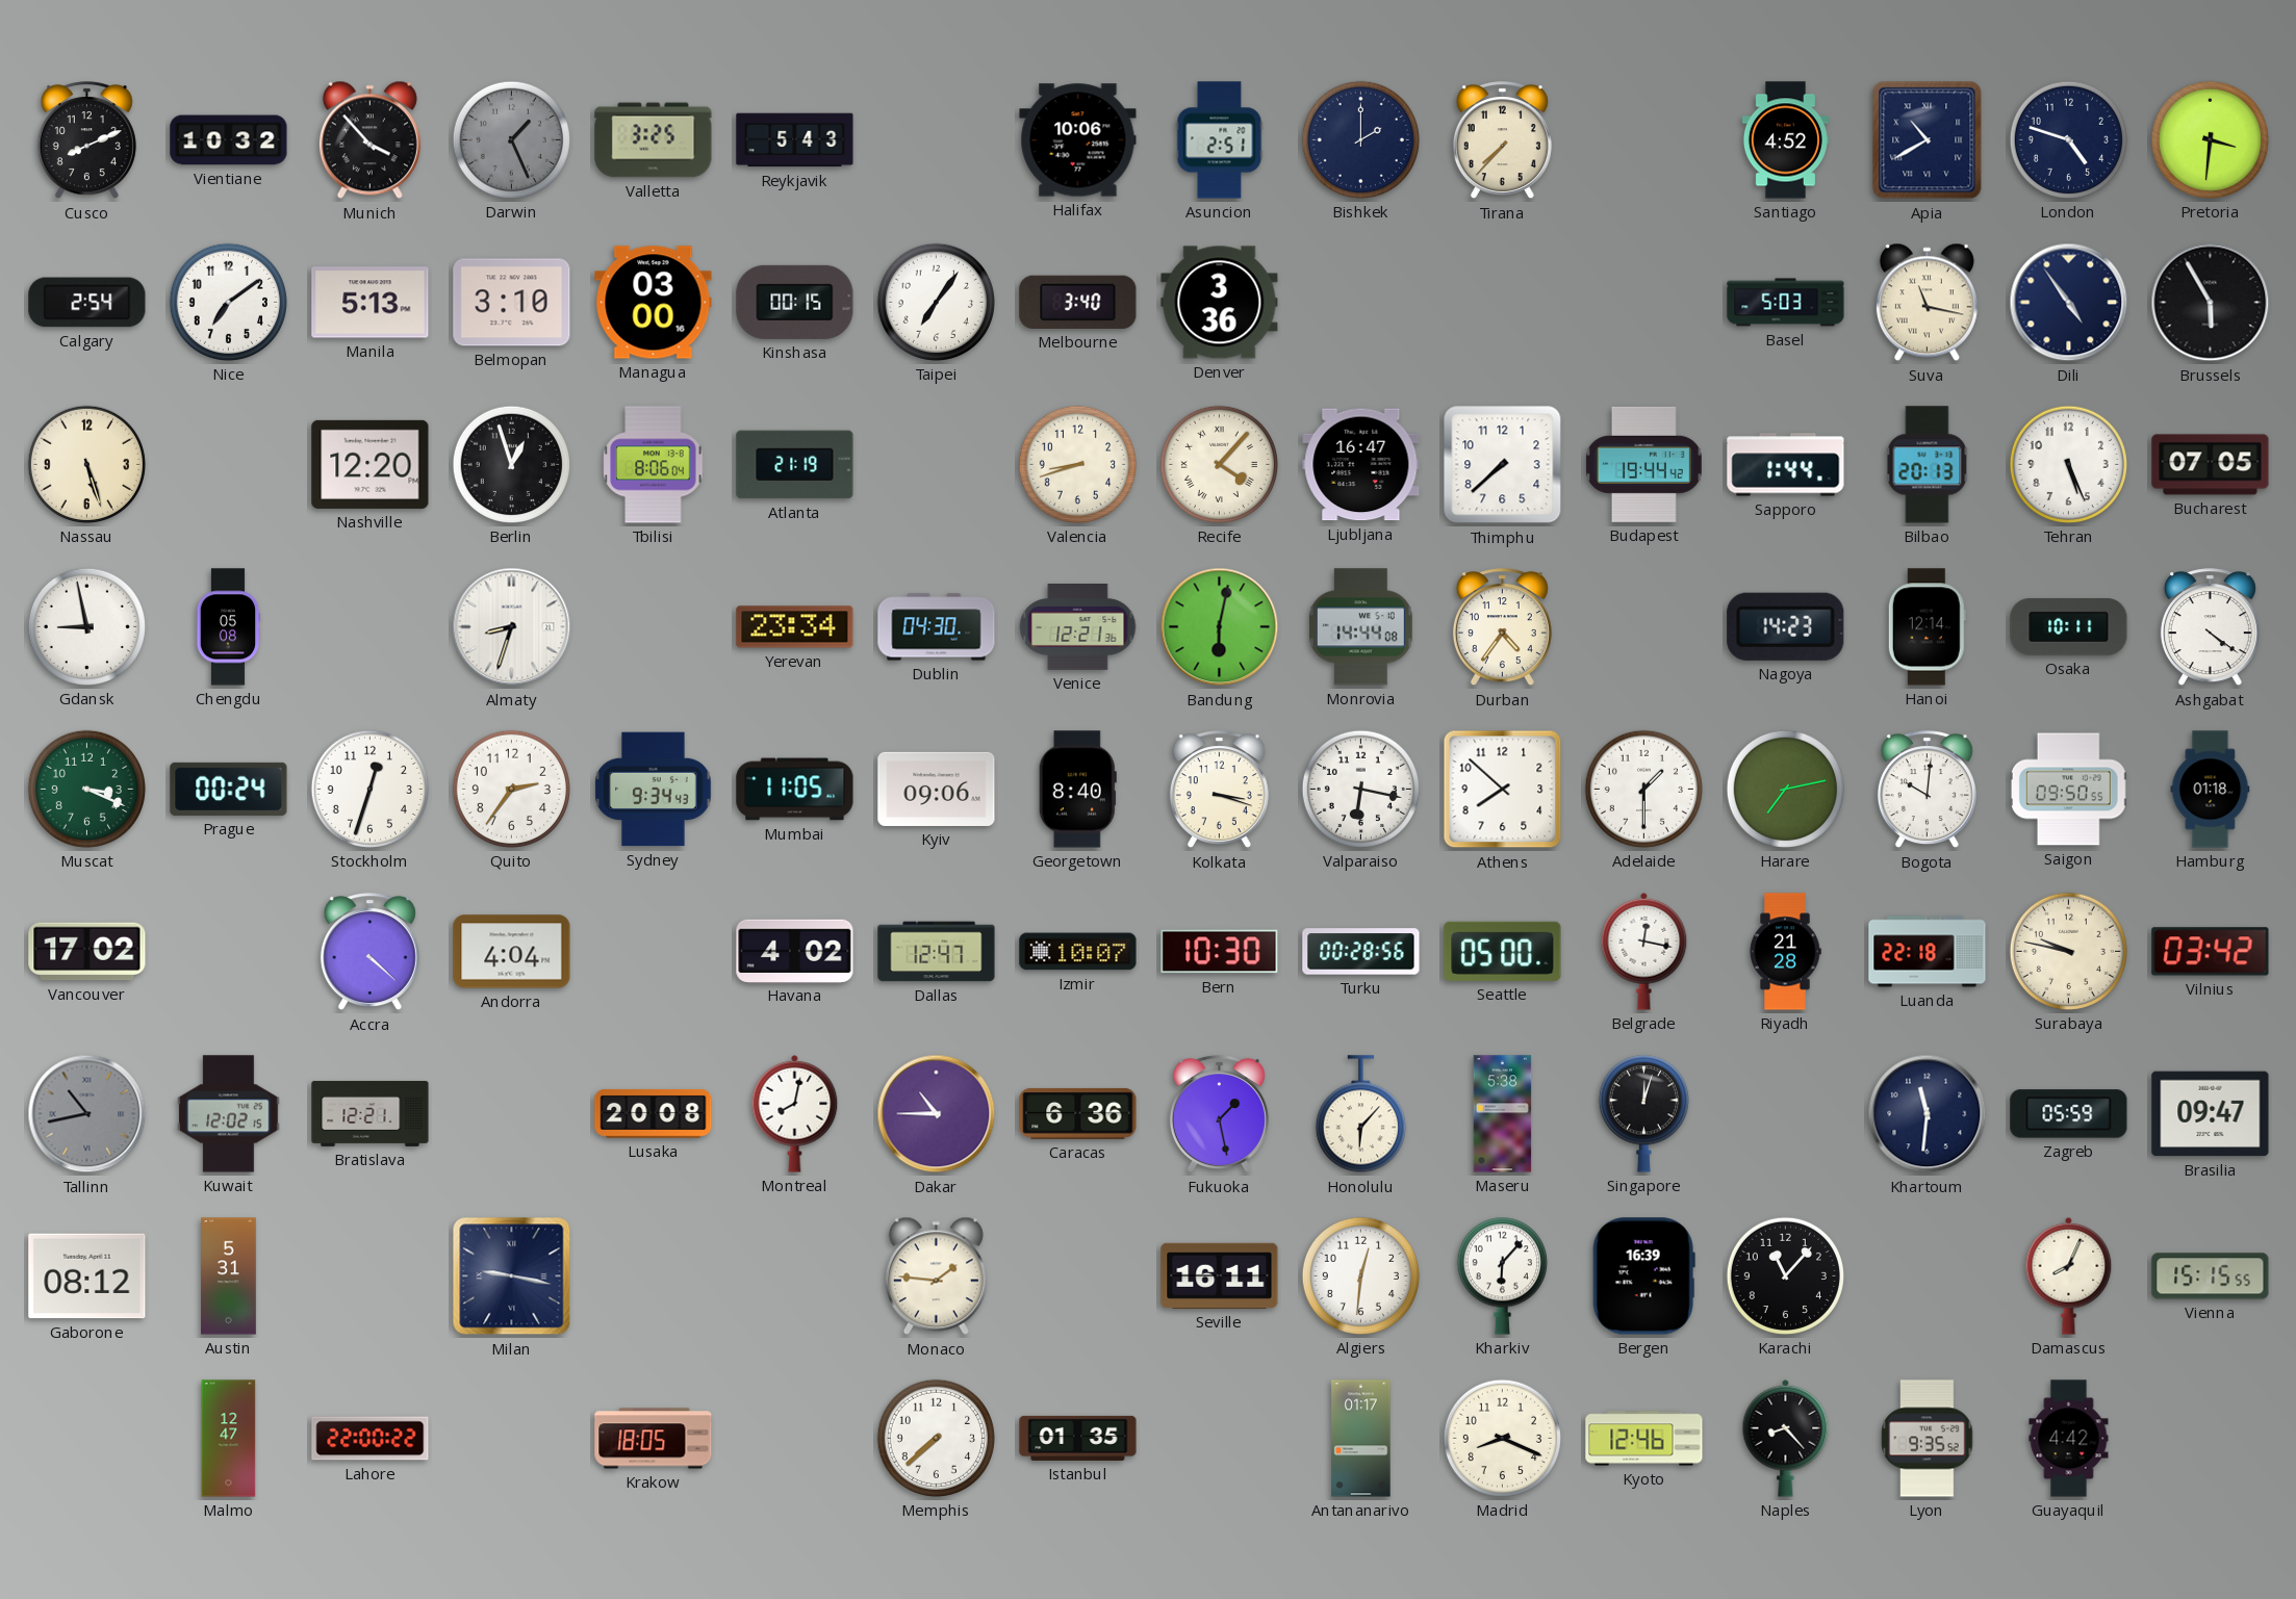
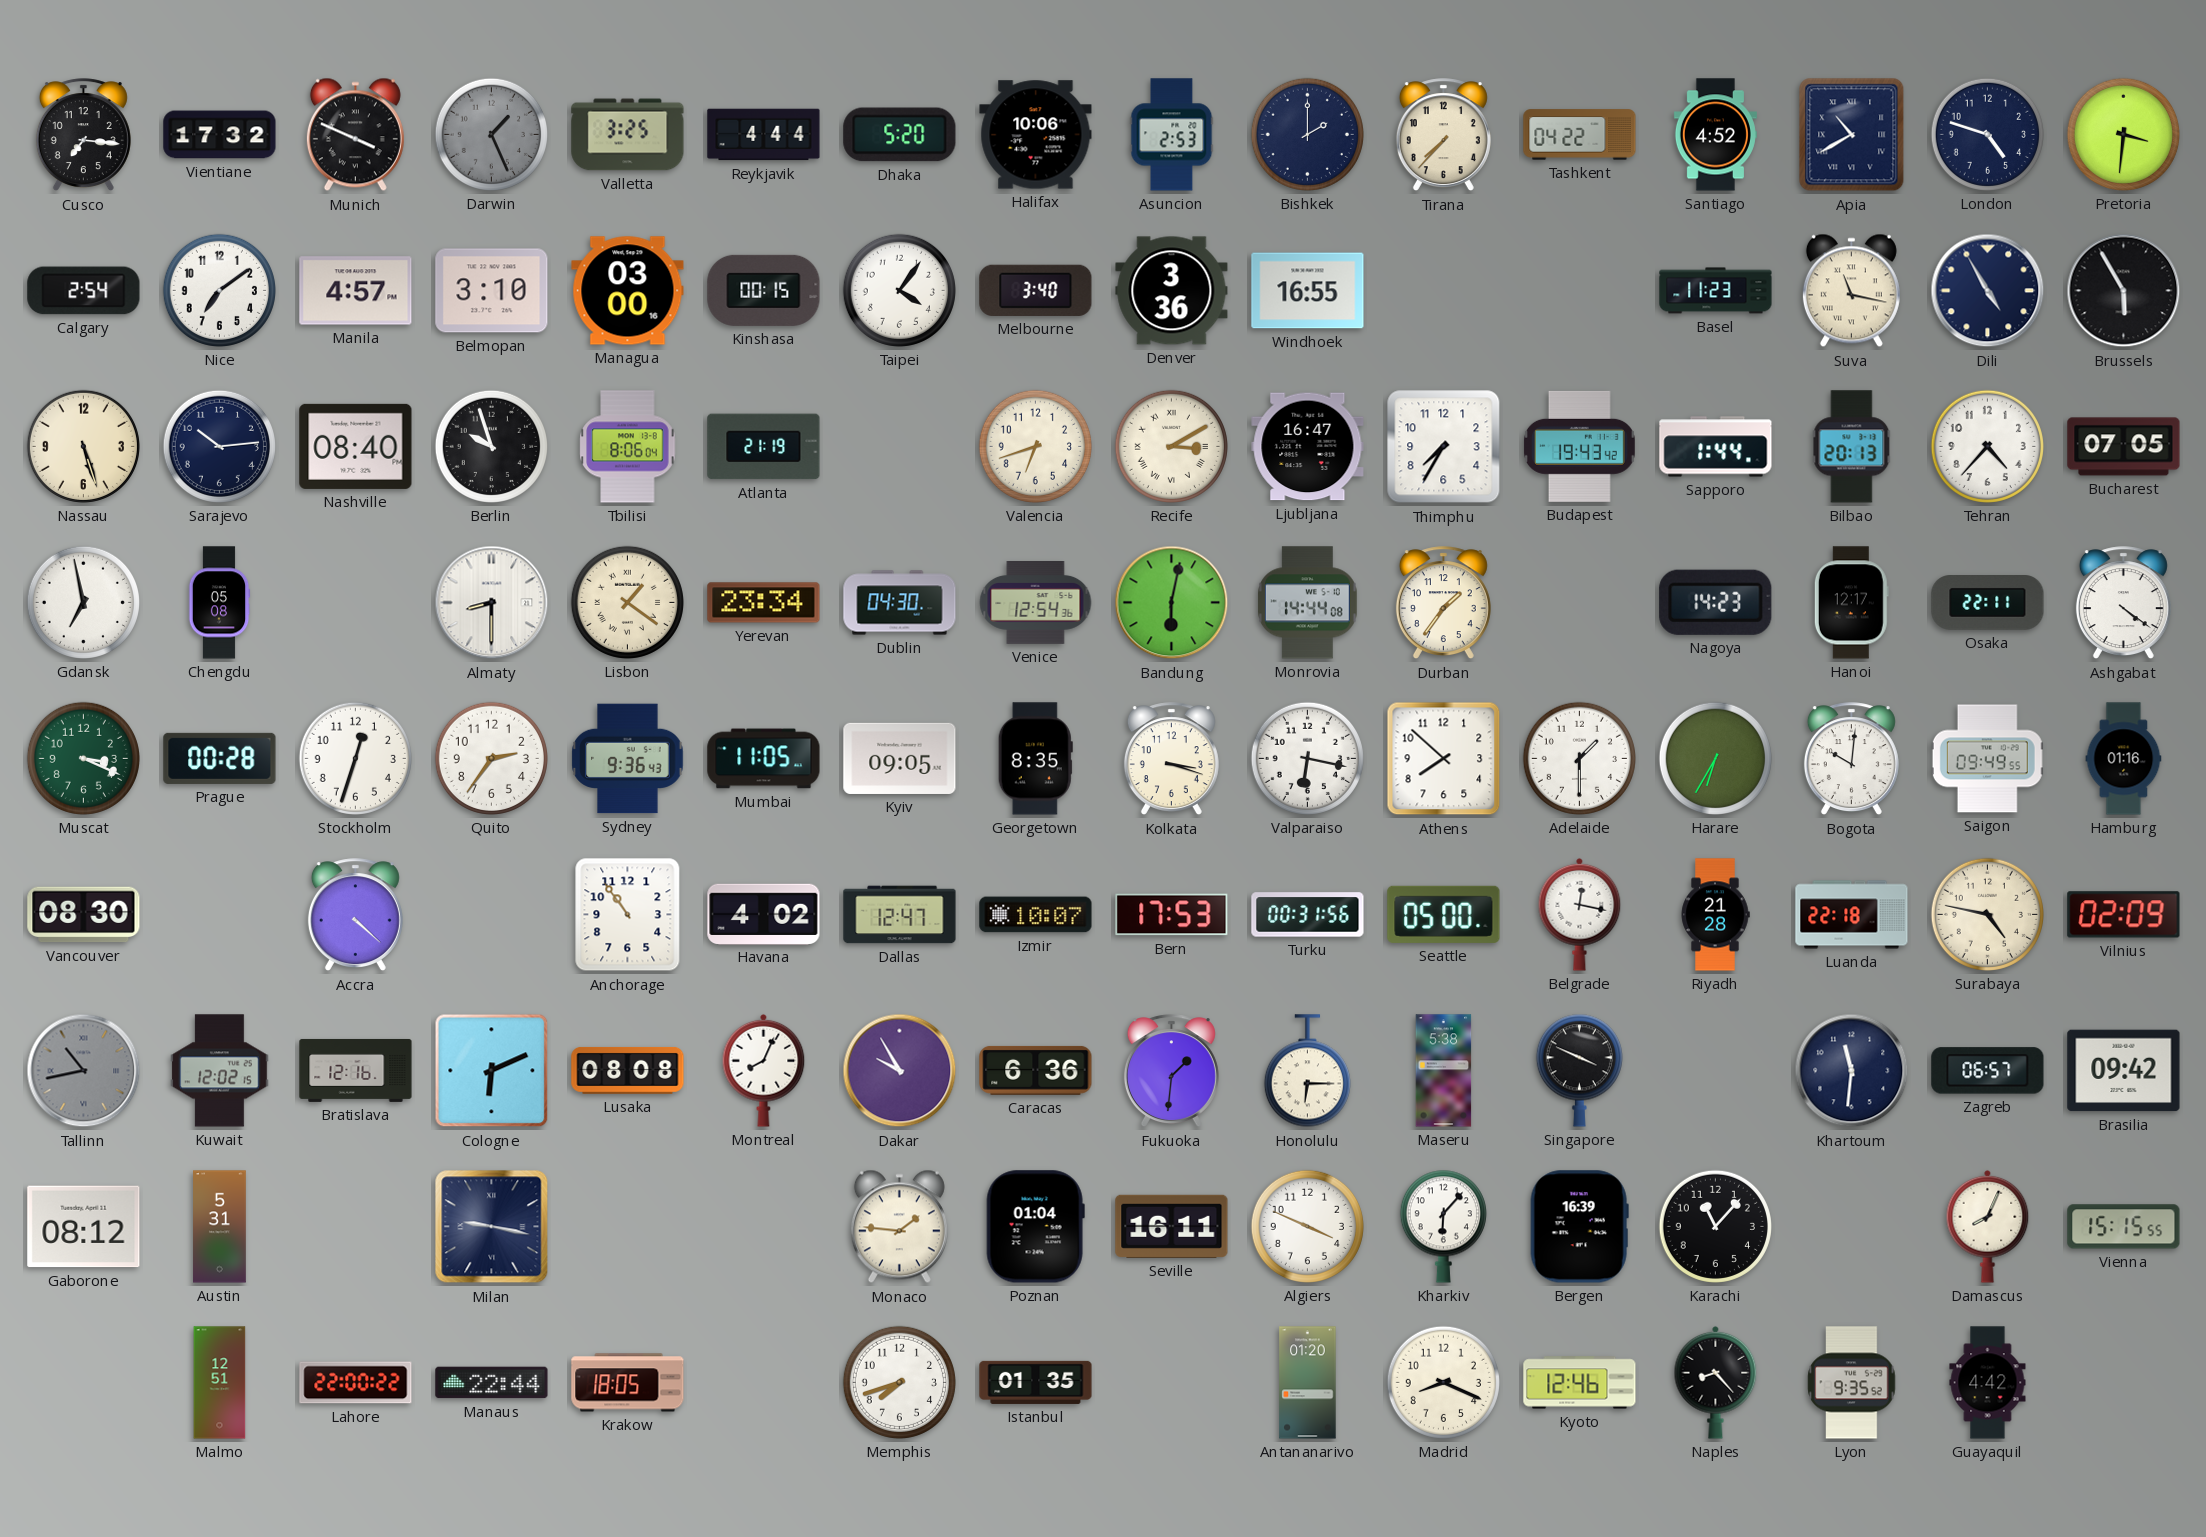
Cusco: 8:11 -> 7:16
Vientiane: 10:32 -> 17:32
Munich: 3:53 -> 3:49
Reykjavik: 5:43 -> 4:44
Dhaka: none -> 5:20
Asuncion: 2:51 -> 2:53
Tashkent: none -> 04:22
Manila: 5:13 -> 4:57
Taipei: 7:06 -> 4:06
Windhoek: none -> 16:55
Basel: 5:03 -> 11:23
Dili: 4:54 -> 4:55
Sarajevo: none -> 10:14
Nashville: 12:20 -> 08:40
Berlin: 12:57 -> 9:57
Valencia: 8:42 -> 6:42
Recife: 4:07 -> 3:10
Thimphu: 7:38 -> 7:35
Budapest: 19:44 -> 19:43
Tehran: 5:26 -> 4:37
Gdansk: 8:58 -> 6:58
Almaty: 8:33 -> 8:30
Lisbon: none -> 1:21
Venice: 12:21 -> 12:54
Durban: 4:36 -> 1:36
Hanoi: 12:14 -> 12:17
Osaka: 10:11 -> 22:11
Prague: 00:24 -> 00:28
Sydney: 9:34 -> 9:36
Kyiv: 09:06 -> 09:05
Georgetown: 8:40 -> 8:35
Harare: 7:13 -> 6:35
Saigon: 09:50 -> 09:49
Hamburg: 01:18 -> 01:16
Vancouver: 17:02 -> 08:30
Andorra: 4:04 -> none
Anchorage: none -> 10:54
Bern: 10:30 -> 17:53
Turku: 00:28 -> 00:31
Surabaya: 9:47 -> 4:47
Vilnius: 03:42 -> 02:09
Bratislava: 12:21 -> 12:16
Cologne: none -> 6:11
Lusaka: 20:08 -> 08:08
Montreal: 8:02 -> 8:04
Dakar: 10:45 -> 9:55
Fukuoka: 1:28 -> 1:31
Honolulu: 6:07 -> 6:15
Singapore: 12:03 -> 3:49
Zagreb: 05:59 -> 06:57
Brasilia: 09:47 -> 09:42
Poznan: none -> 01:04
Algiers: 12:31 -> 3:49
Malmo: 12:47 -> 12:51
Manaus: none -> 22:44
Memphis: 7:38 -> 7:42
Antananarivo: 01:17 -> 01:20
